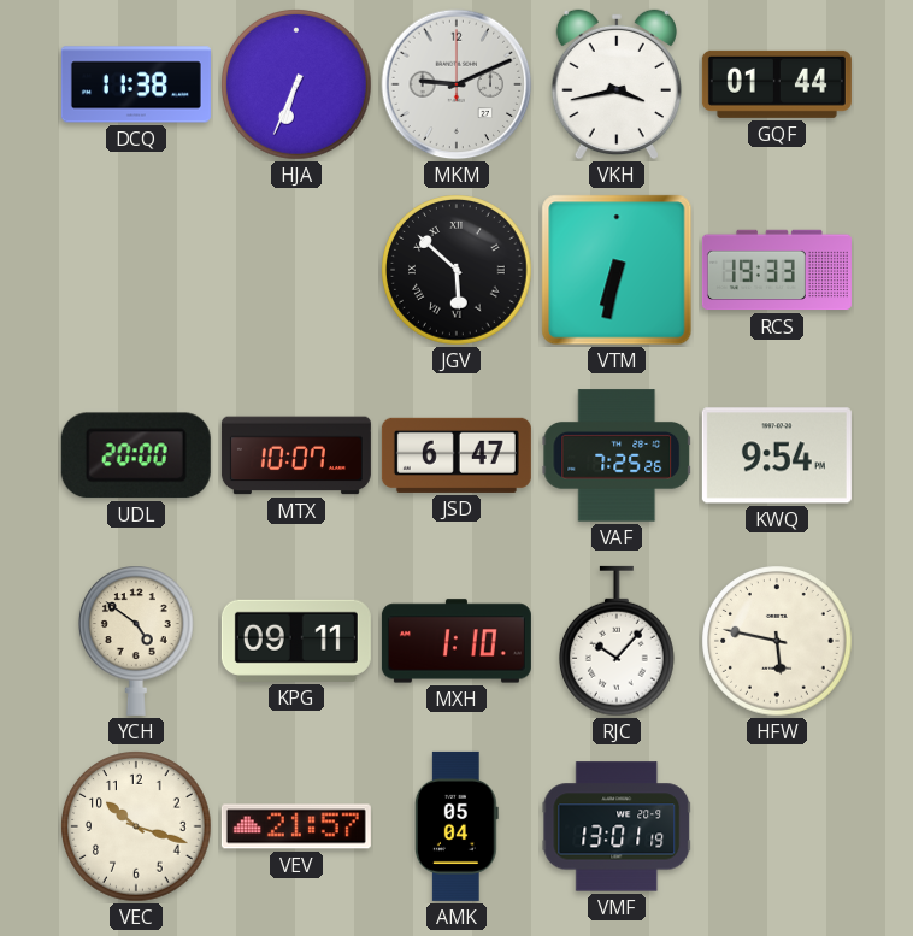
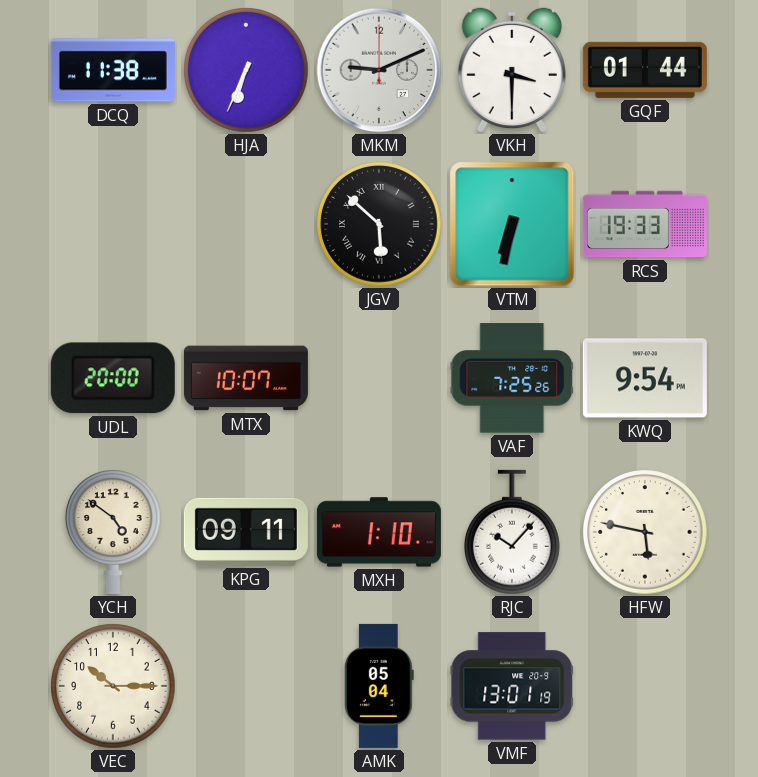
VKH: 3:43 -> 3:30
JSD: 6:47 -> none
VEC: 10:18 -> 10:15
VEV: 21:57 -> none
